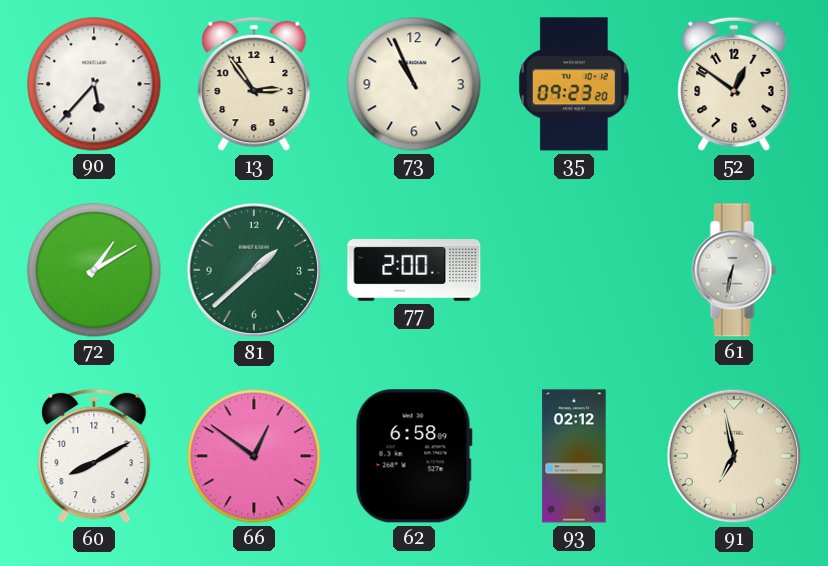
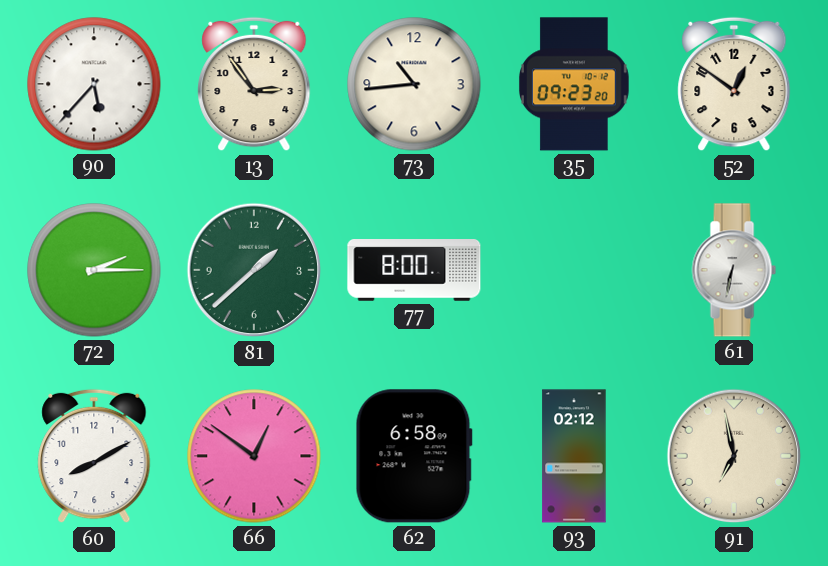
73: 10:56 -> 10:44
72: 1:10 -> 2:15
77: 2:00 -> 8:00
